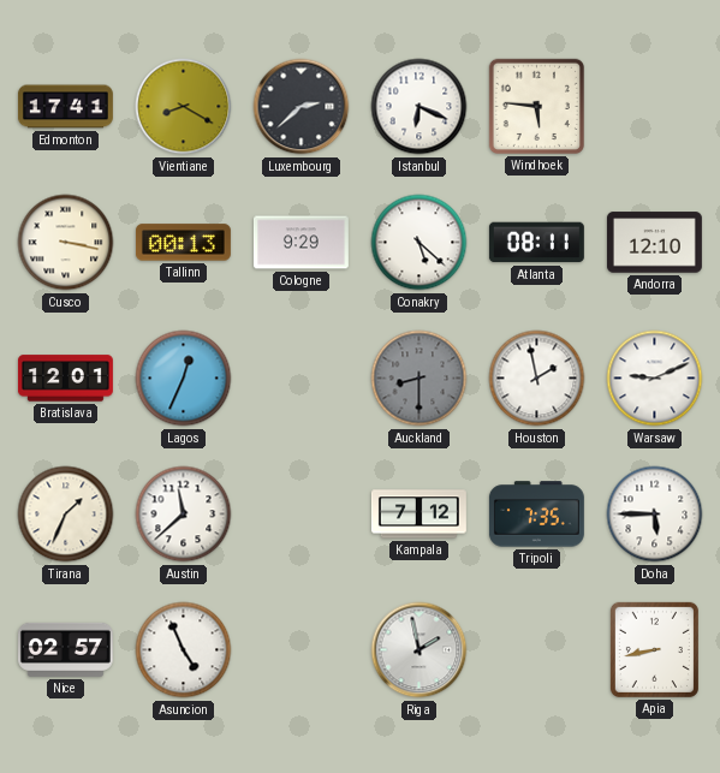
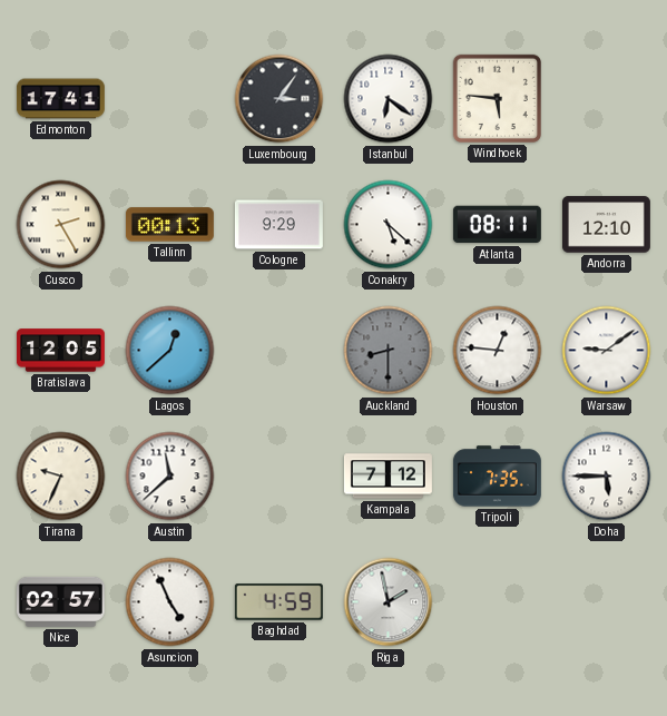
Vientiane: 8:20 -> none
Luxembourg: 2:38 -> 3:06
Istanbul: 6:19 -> 6:21
Cusco: 3:17 -> 2:25
Bratislava: 12:01 -> 12:05
Lagos: 12:34 -> 12:38
Houston: 1:58 -> 12:46
Warsaw: 9:11 -> 9:09
Tirana: 1:34 -> 9:34
Baghdad: none -> 4:59
Apia: 8:43 -> none
